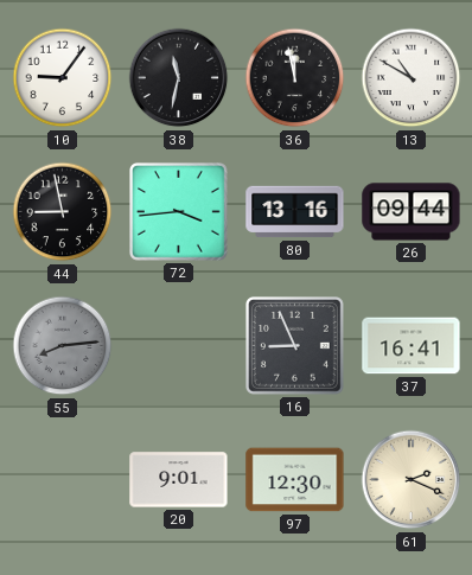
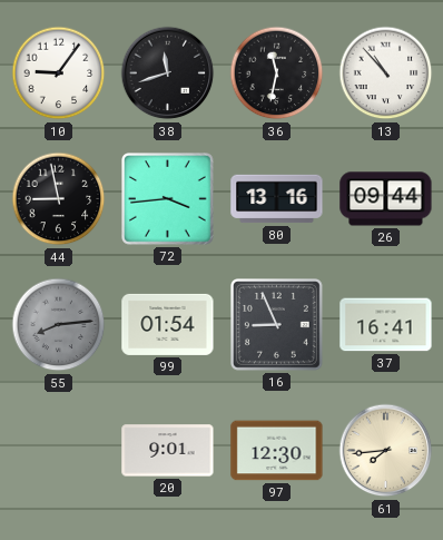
38: 11:32 -> 11:42
36: 11:58 -> 11:32
13: 10:50 -> 10:53
99: none -> 01:54
61: 2:19 -> 7:44
